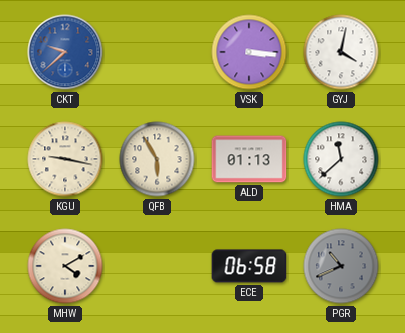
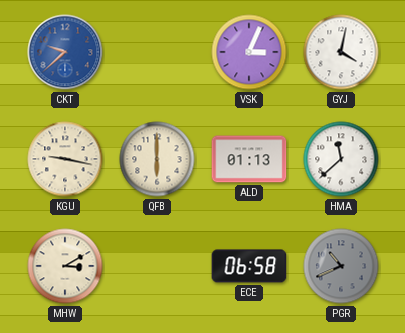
VSK: 3:16 -> 3:04
QFB: 5:55 -> 6:00
MHW: 4:10 -> 3:10
